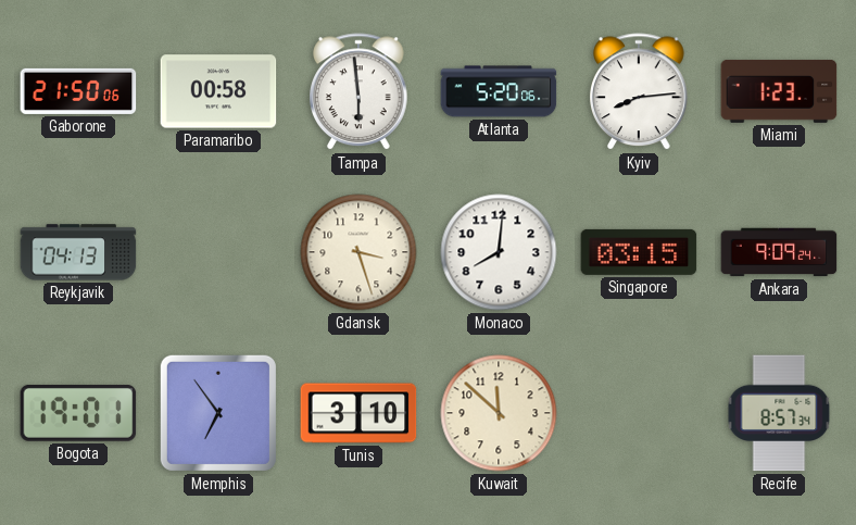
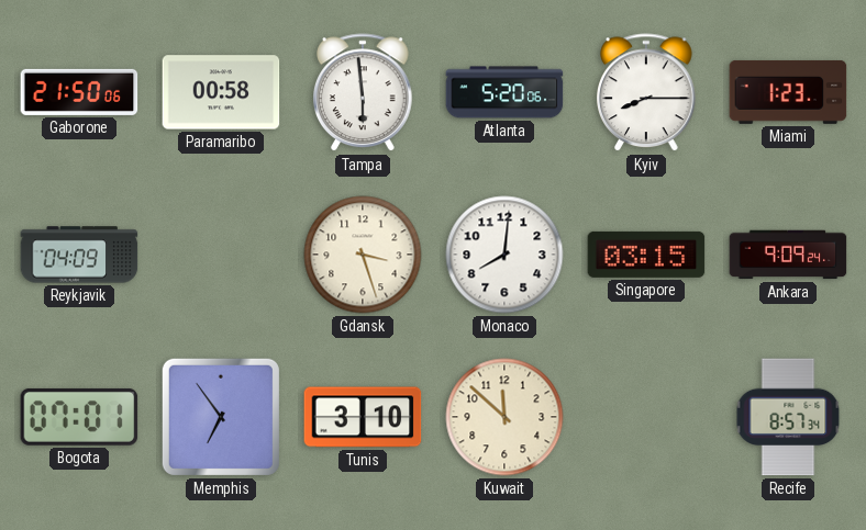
Kyiv: 8:14 -> 8:15
Reykjavik: 04:13 -> 04:09
Bogota: 19:01 -> 07:01
